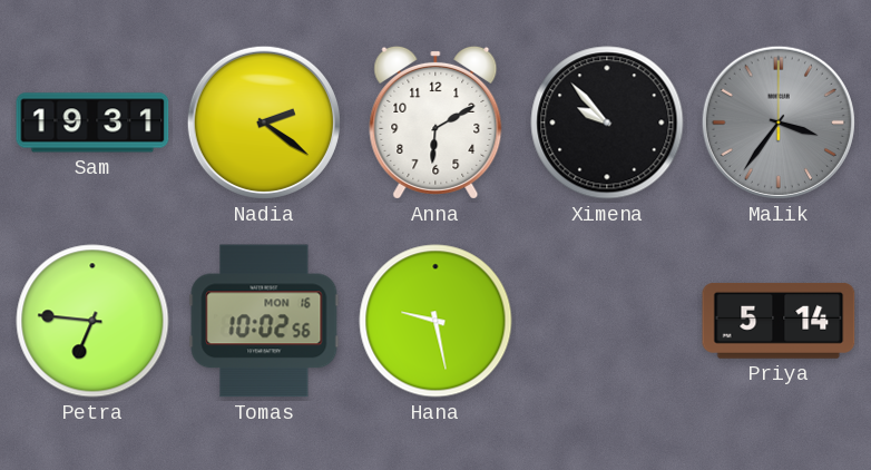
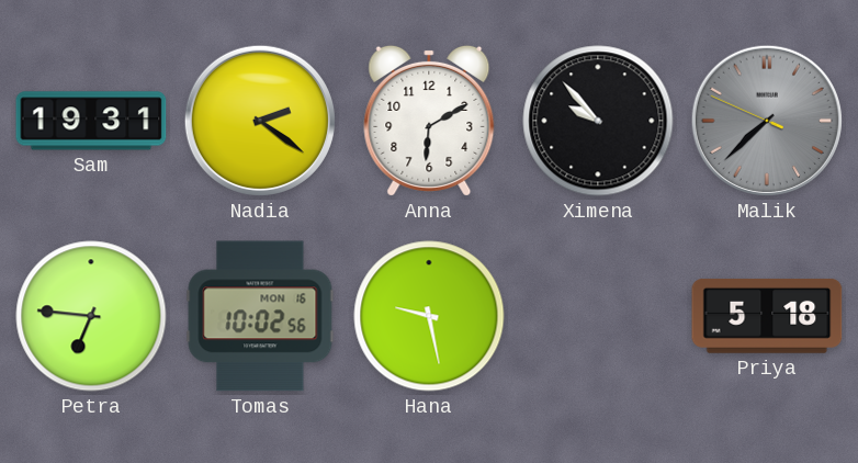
Malik: 3:36 -> 7:37
Priya: 5:14 -> 5:18
